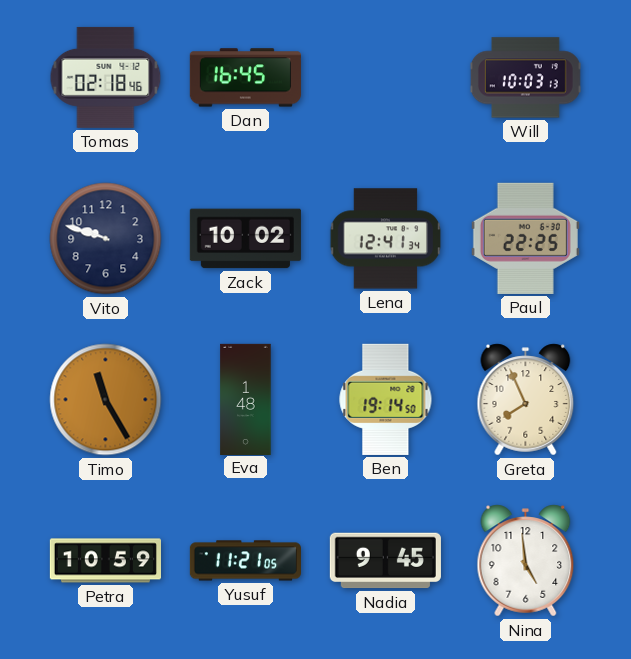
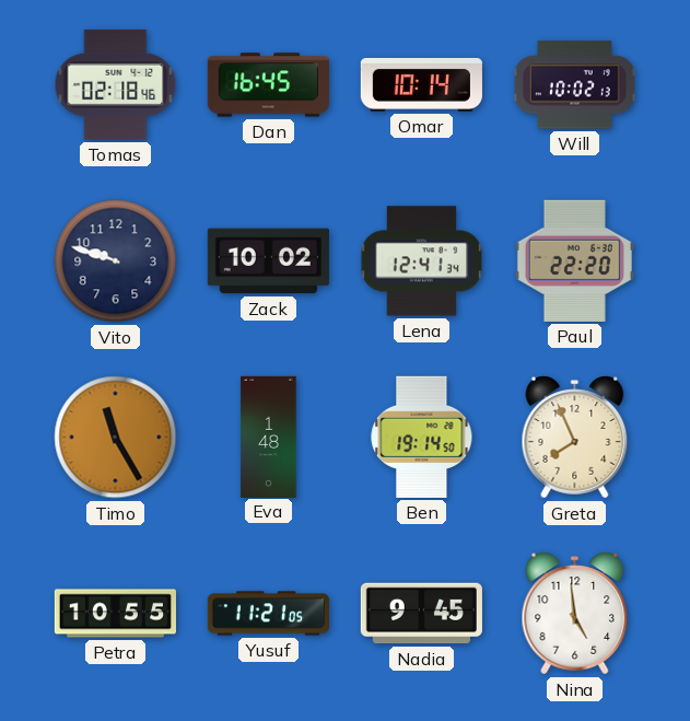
Omar: none -> 10:14
Will: 10:03 -> 10:02
Paul: 22:25 -> 22:20
Petra: 10:59 -> 10:55
